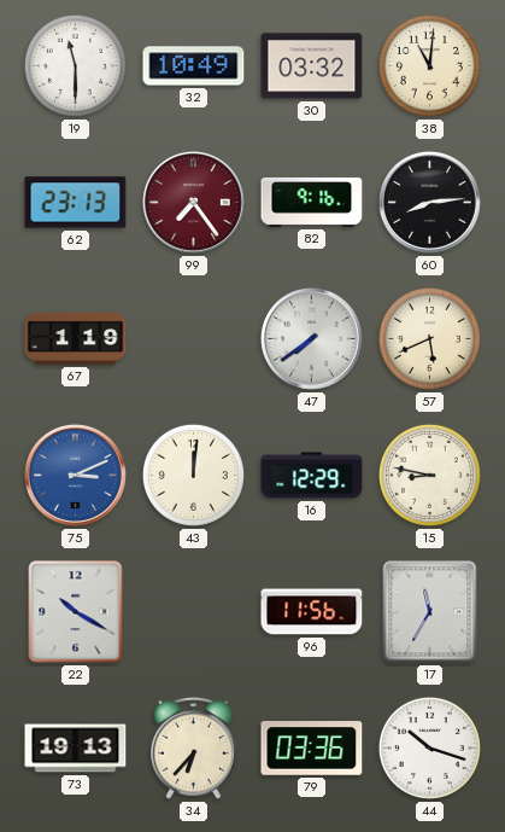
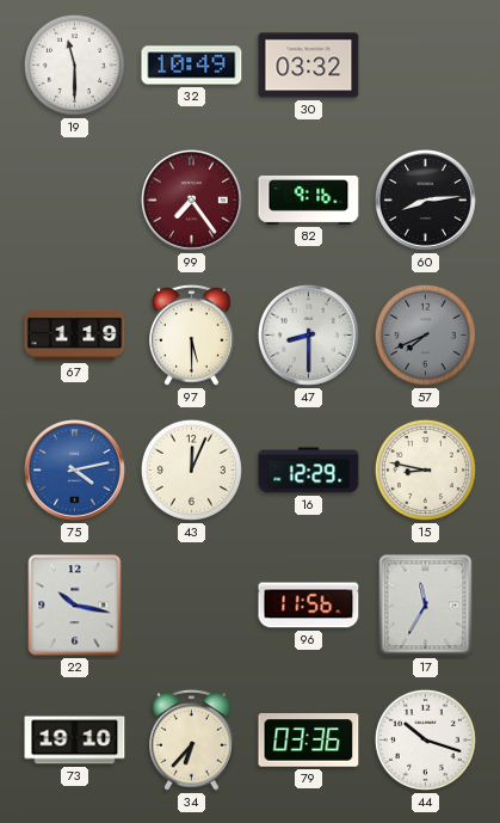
38: 11:01 -> none
62: 23:13 -> none
97: none -> 5:30
47: 7:39 -> 8:30
57: 5:41 -> 7:41
57 dial: cream -> grey
75: 3:11 -> 4:13
43: 12:01 -> 12:04
22: 10:20 -> 10:17
73: 19:13 -> 19:10
